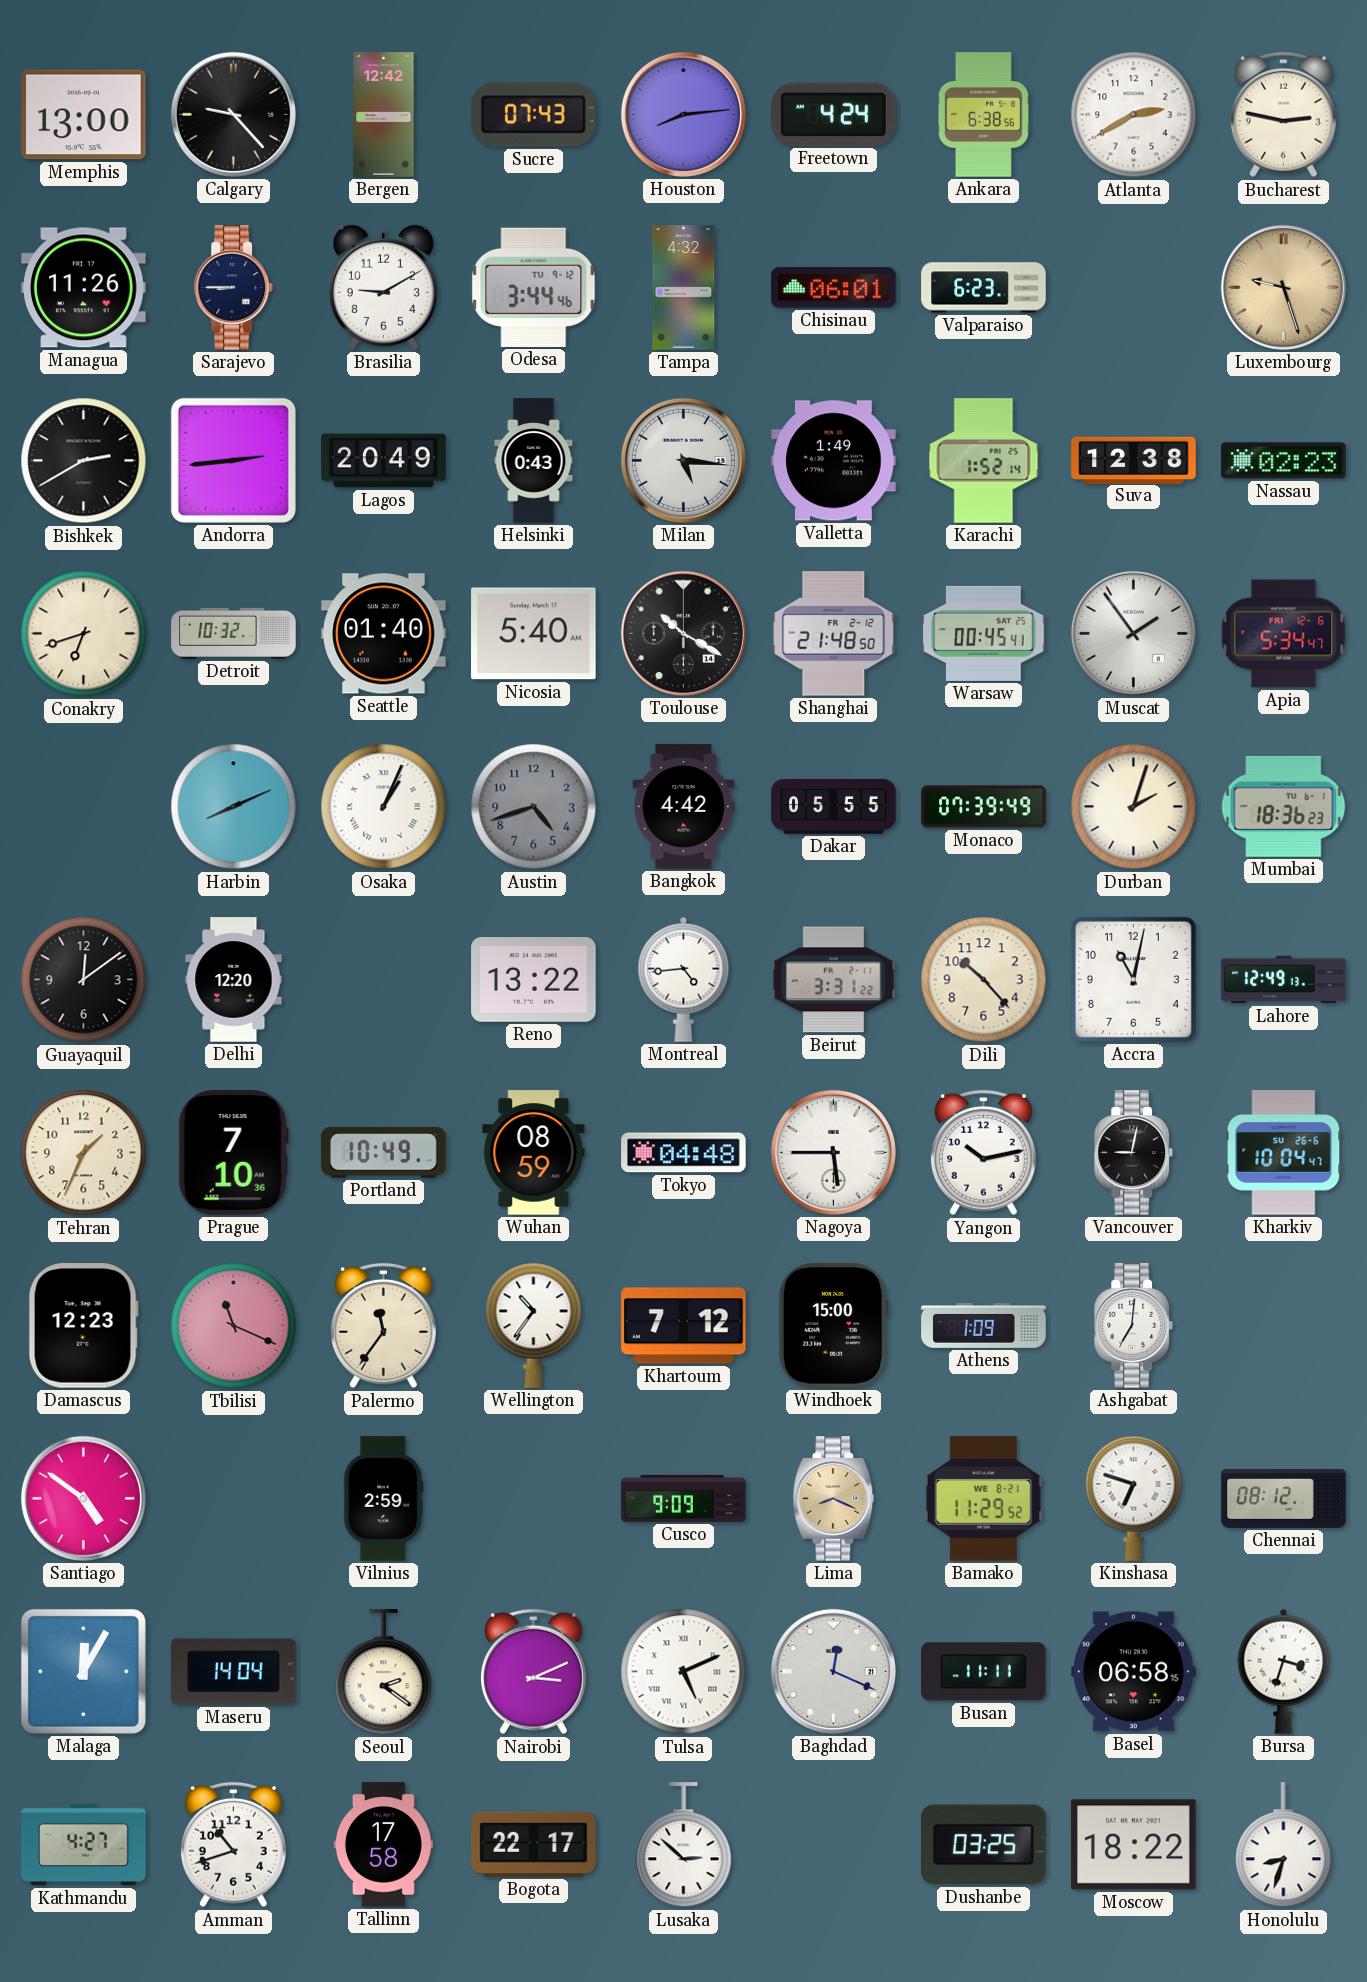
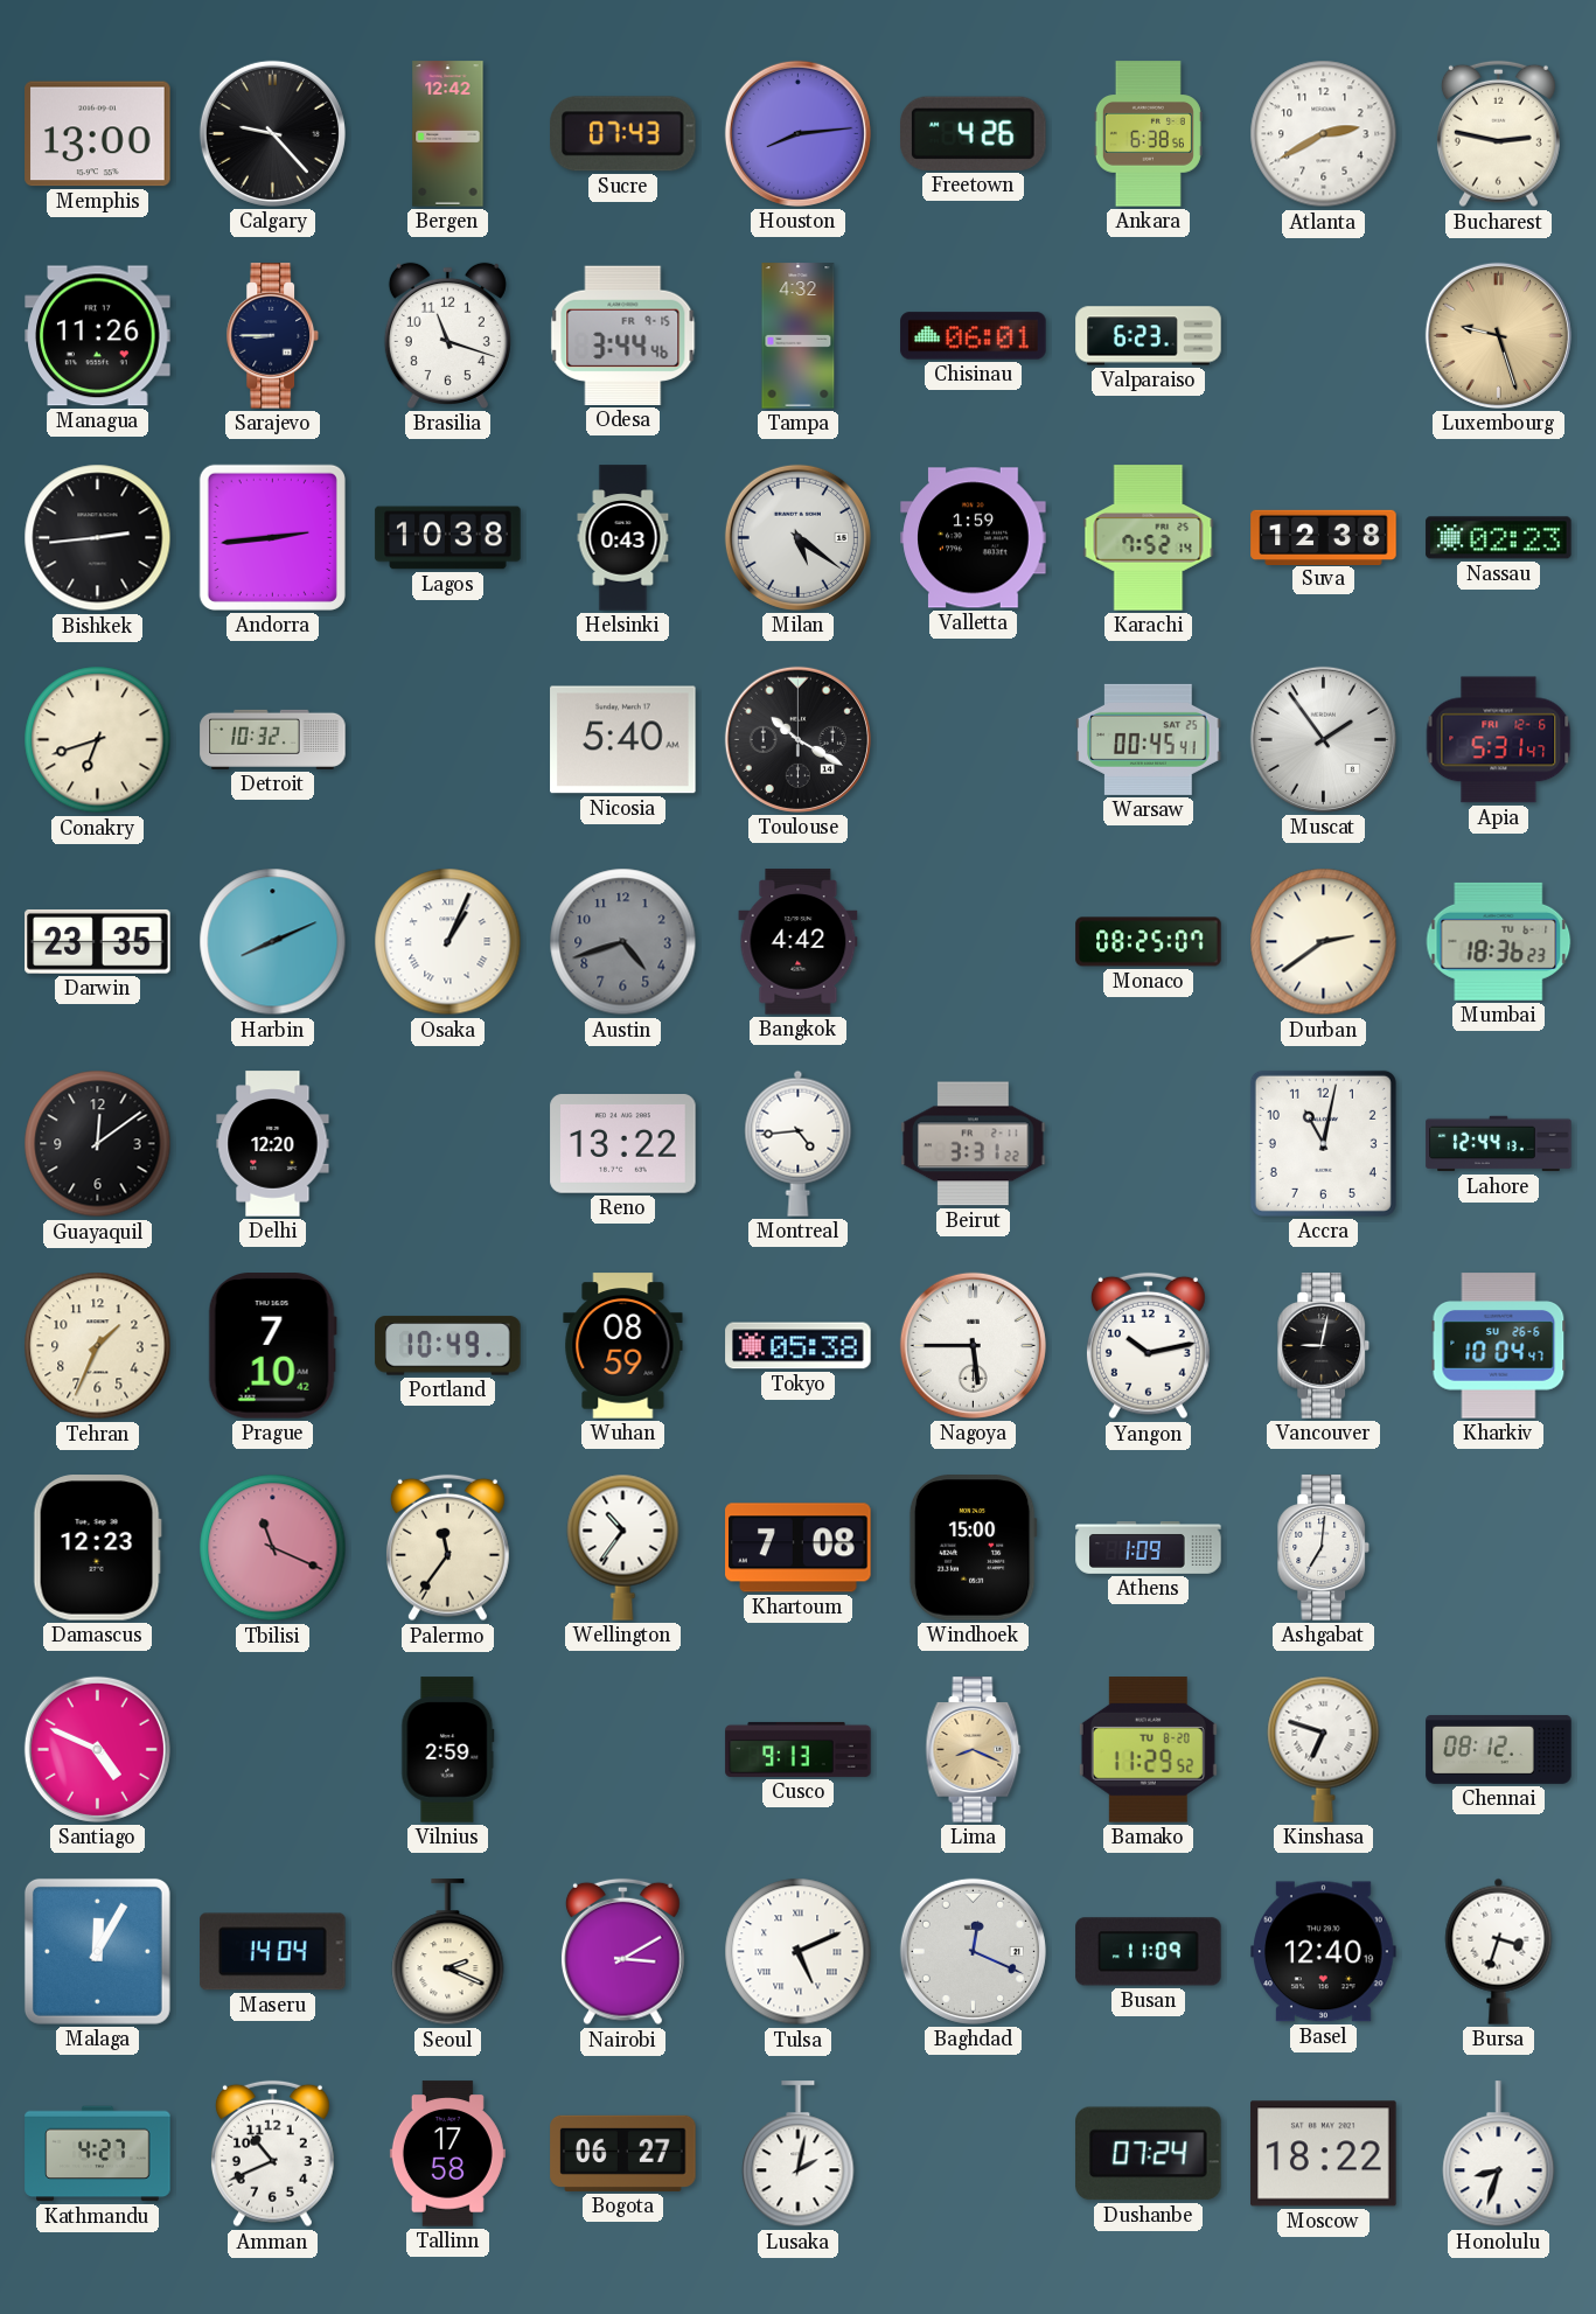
Freetown: 4:24 -> 4:26
Brasilia: 9:10 -> 11:18
Odesa date: TU 9-12 -> FR 9-15
Bishkek: 2:40 -> 2:44
Lagos: 20:49 -> 10:38
Milan: 5:16 -> 5:21
Valletta: 1:49 -> 1:59
Karachi: 1:52 -> 7:52
Seattle: 01:40 -> none
Shanghai: 21:48 -> none
Apia: 5:34 -> 5:31
Darwin: none -> 23:35
Dakar: 05:55 -> none
Monaco: 07:39 -> 08:25
Durban: 2:03 -> 2:39
Dili: 10:23 -> none
Lahore: 12:49 -> 12:44
Prague: 7:10:36 -> 7:10:42
Tokyo: 04:48 -> 05:38
Khartoum: 7:12 -> 7:08
Santiago: 4:51 -> 4:49
Cusco: 9:09 -> 9:13
Bamako date: WE 8-21 -> TU 8-20
Seoul: 2:21 -> 2:19
Nairobi: 3:11 -> 3:10
Busan: 11:11 -> 11:09
Basel: 06:58 -> 12:40
Amman: 10:42 -> 10:41
Bogota: 22:17 -> 06:27
Lusaka: 2:52 -> 2:02
Dushanbe: 03:25 -> 07:24
